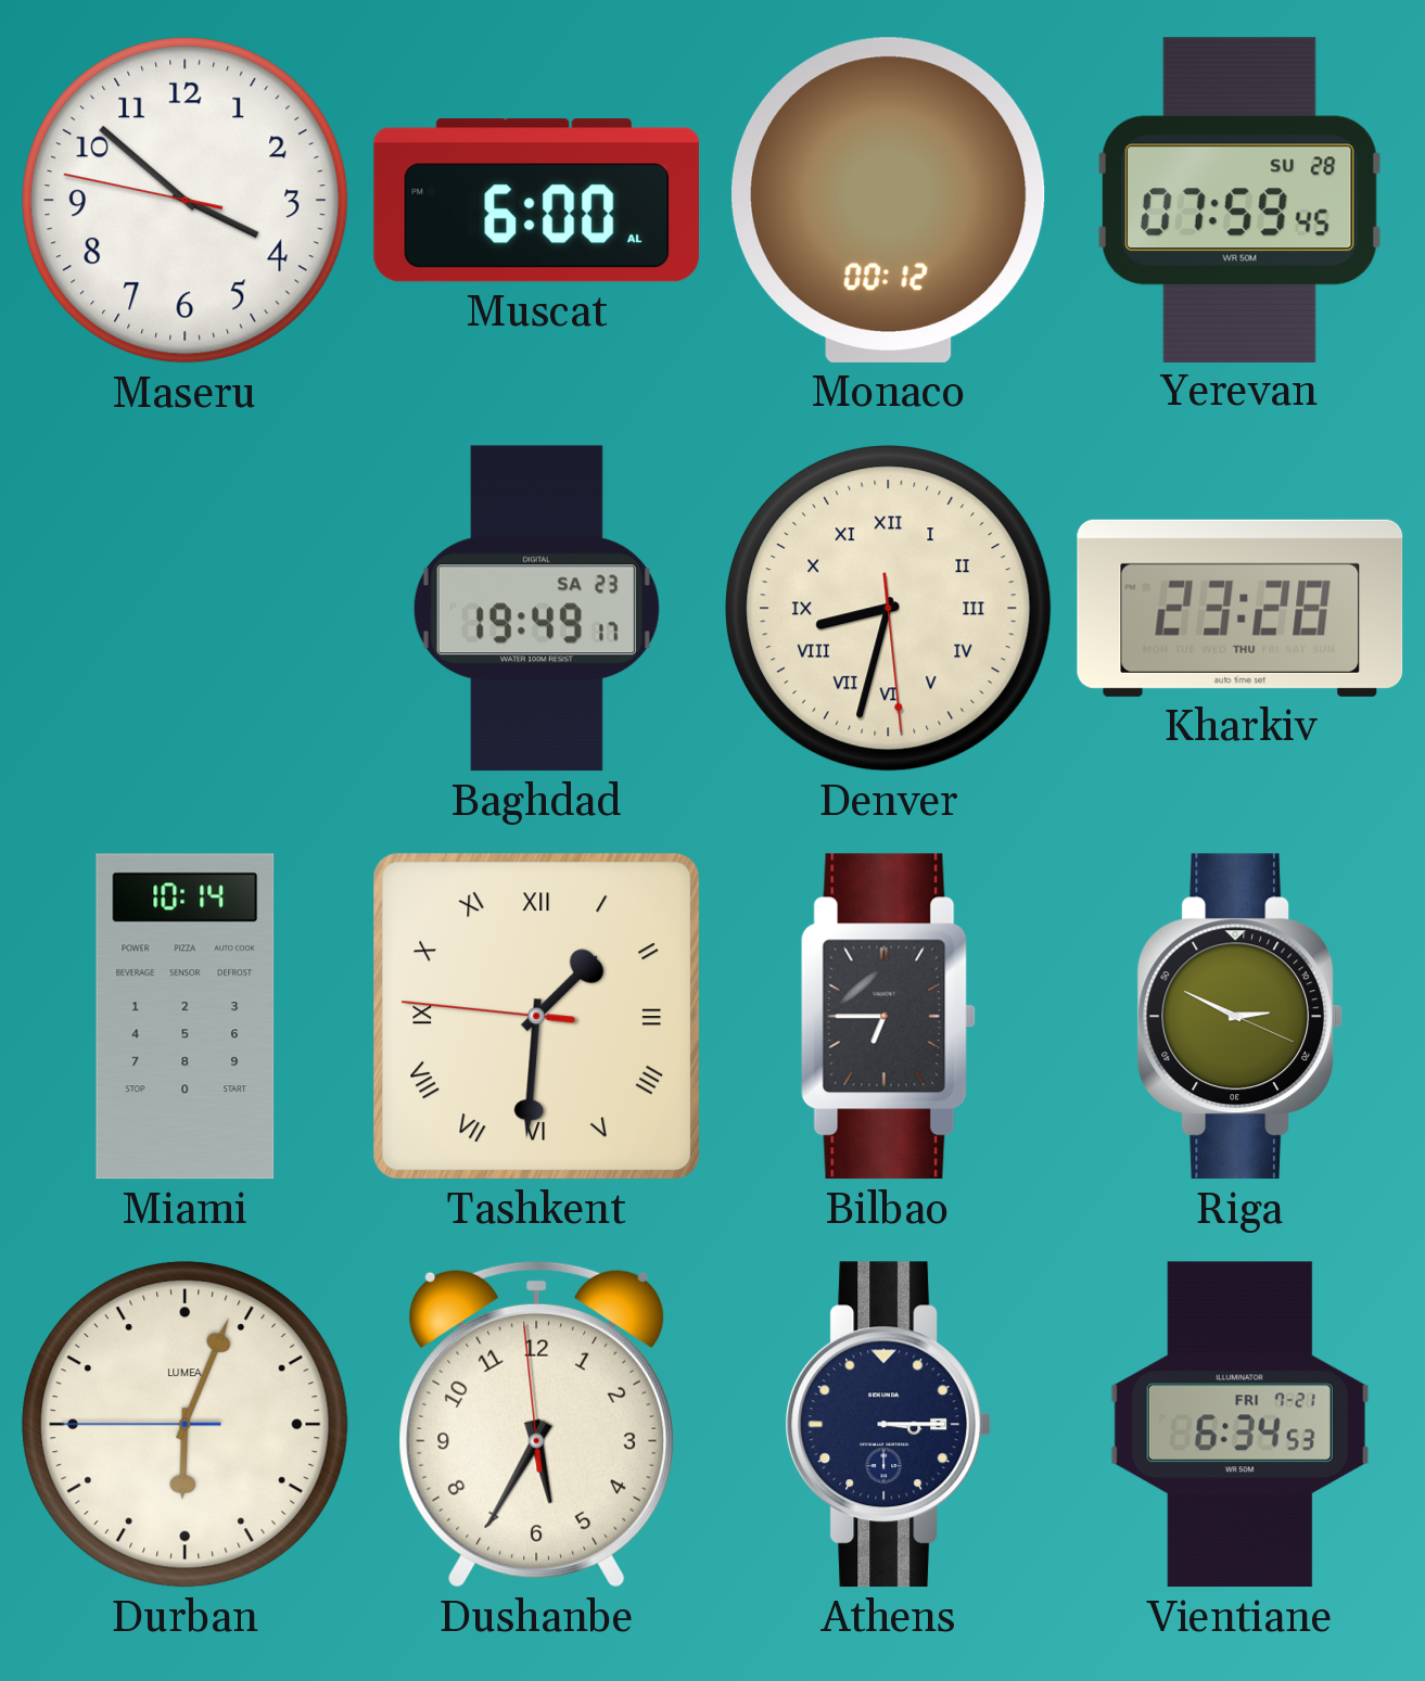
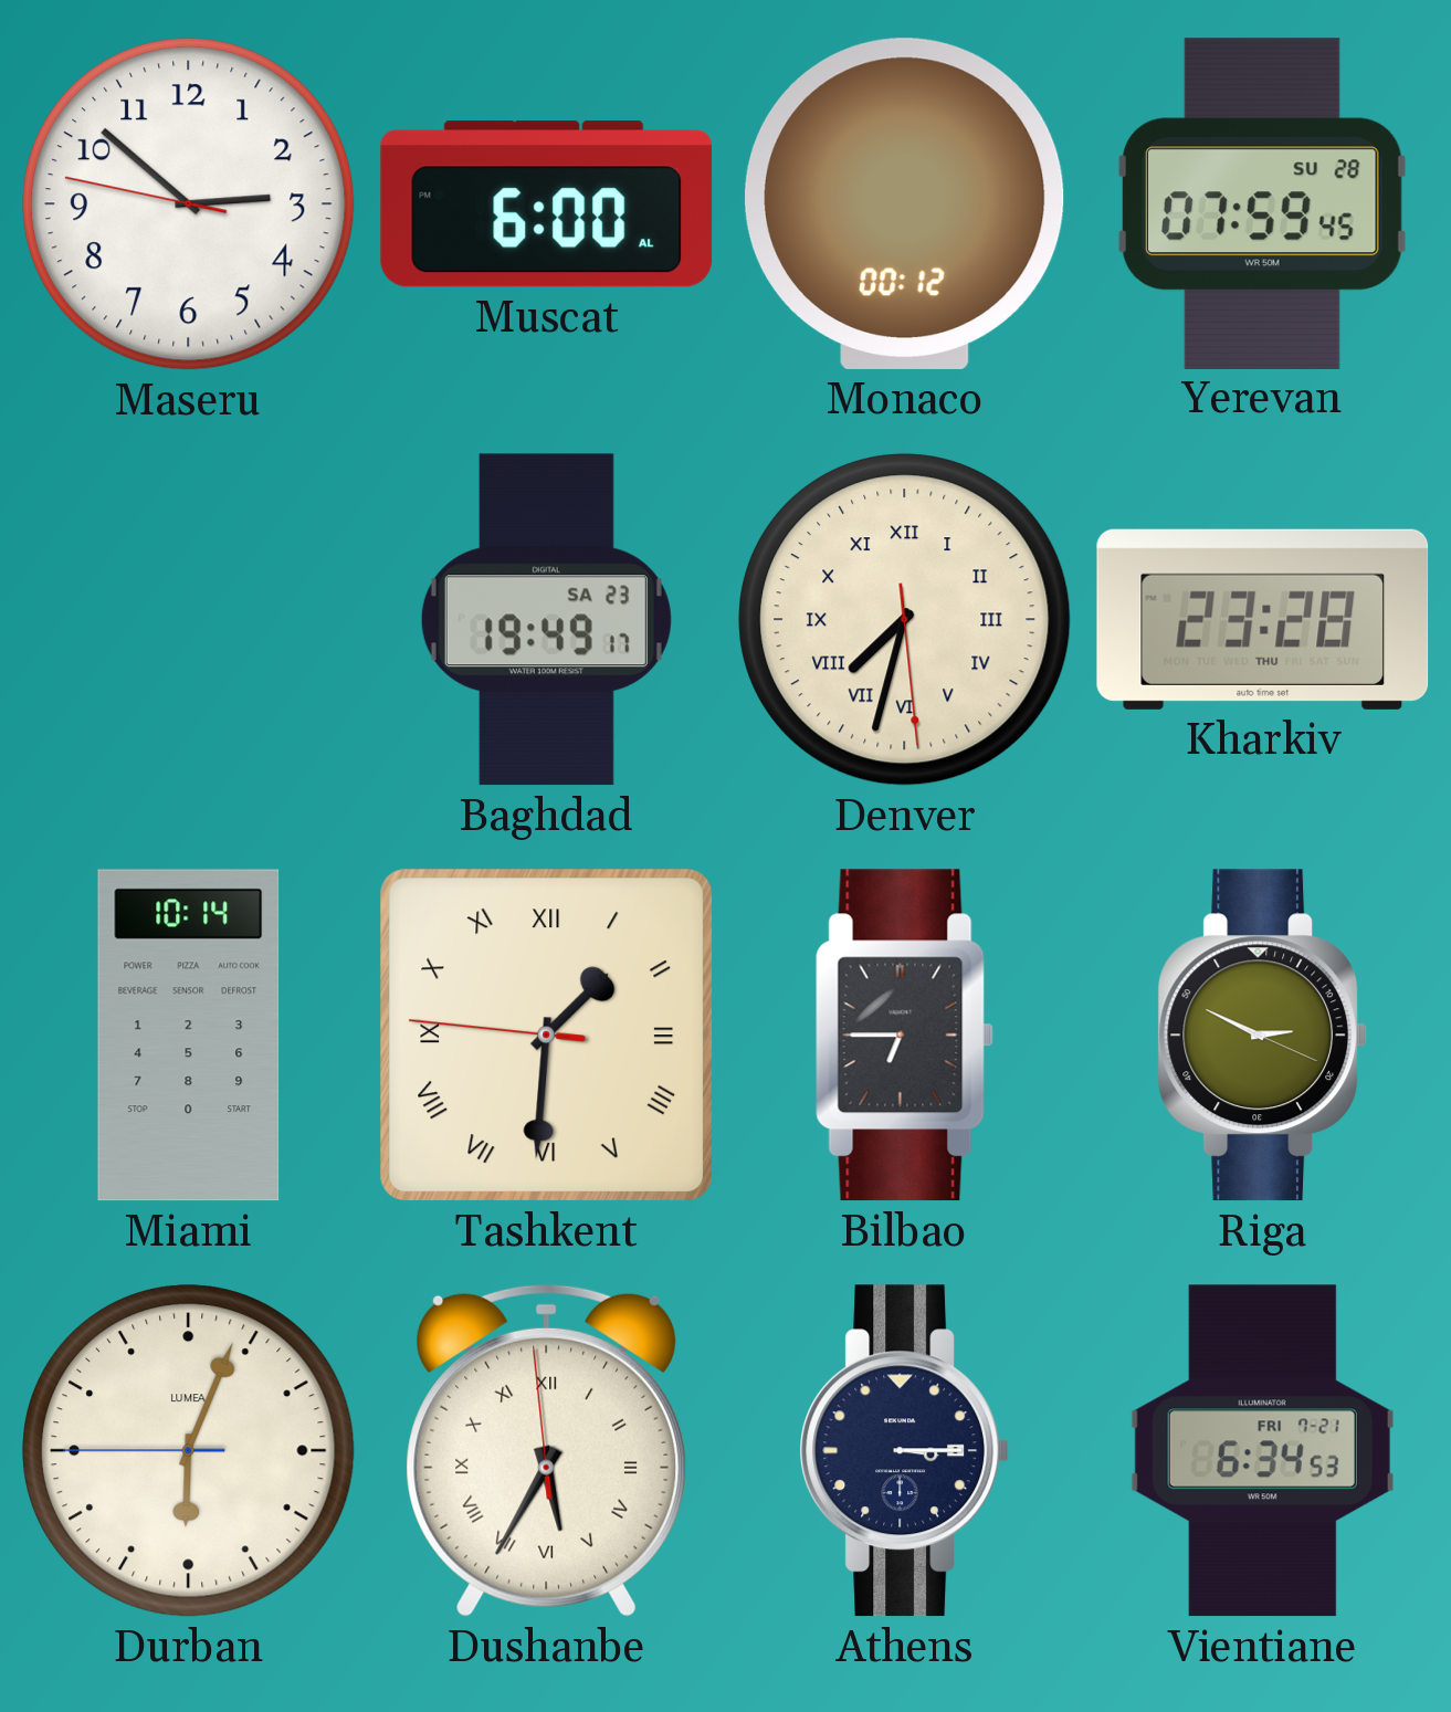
Maseru: 3:51 -> 2:51
Denver: 8:32 -> 7:32
Dushanbe numerals: Arabic -> Roman
